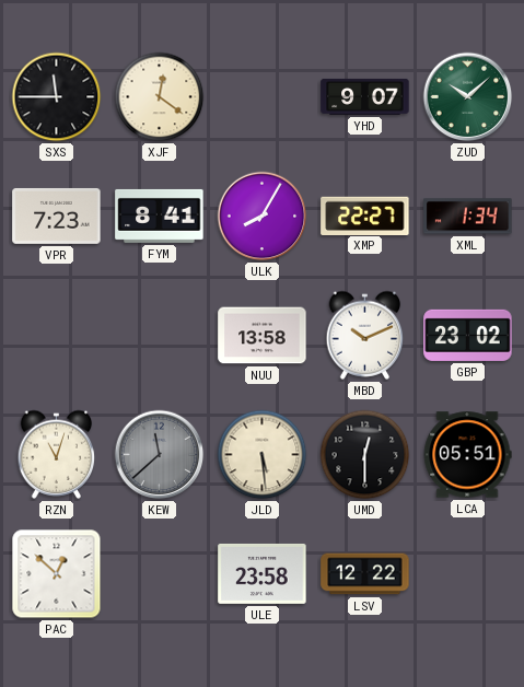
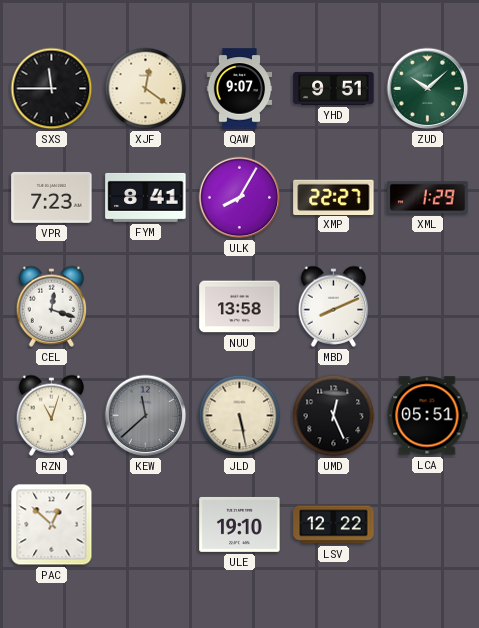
QAW: none -> 9:07
YHD: 9:07 -> 9:51
XML: 1:34 -> 1:29
CEL: none -> 12:18
MBD: 10:11 -> 8:11
GBP: 23:02 -> none
JLD: 5:29 -> 5:28
UMD: 12:30 -> 12:26
ULE: 23:58 -> 19:10
